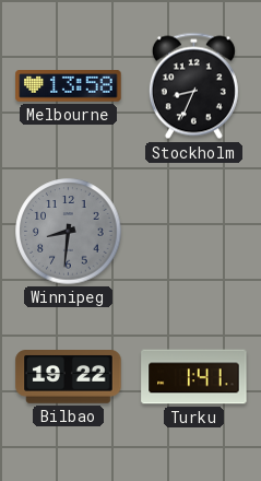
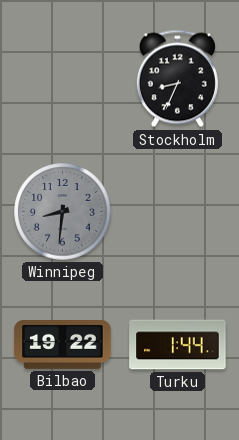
Melbourne: 13:58 -> none
Turku: 1:41 -> 1:44
